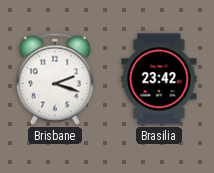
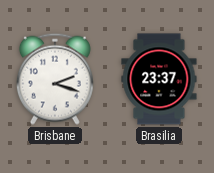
Brasilia: 23:42 -> 23:37
